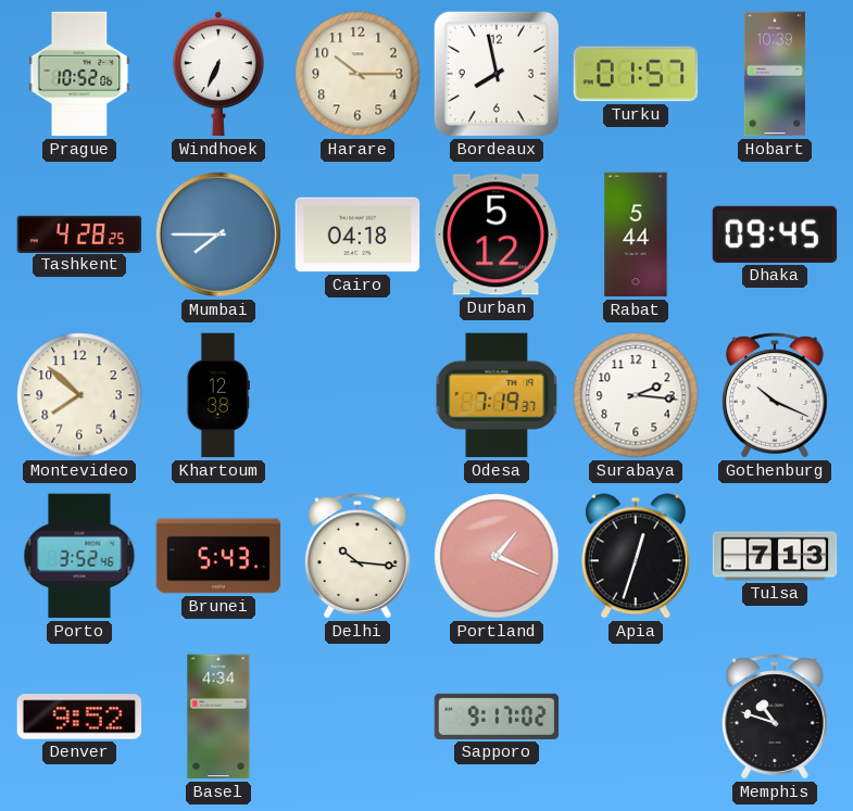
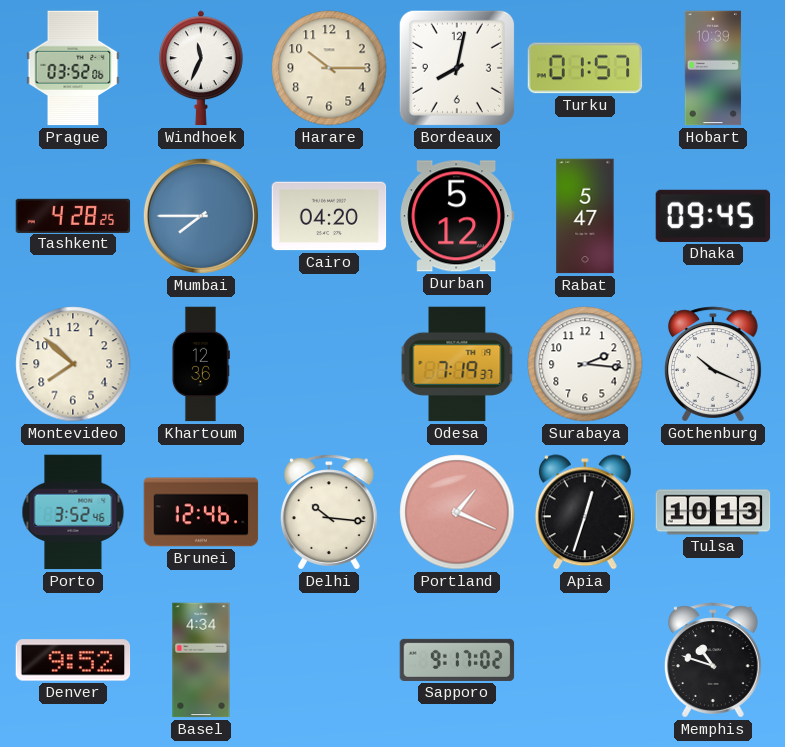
Prague: 10:52 -> 03:52
Windhoek: 6:34 -> 11:34
Bordeaux: 7:58 -> 8:02
Cairo: 04:18 -> 04:20
Rabat: 5:44 -> 5:47
Khartoum: 12:38 -> 12:36
Brunei: 5:43 -> 12:46
Tulsa: 7:13 -> 10:13
